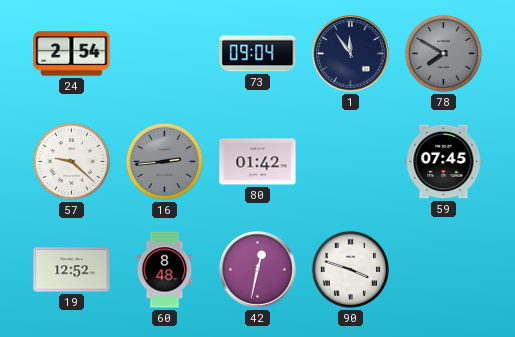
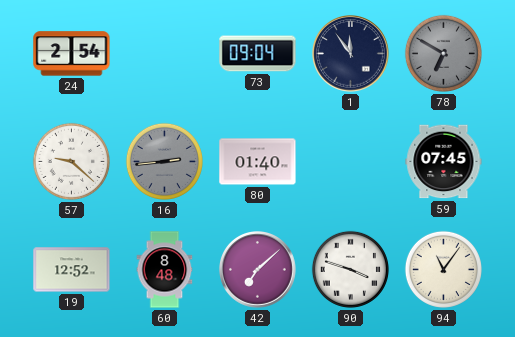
78: 7:50 -> 6:50
80: 01:42 -> 01:40
42: 12:32 -> 7:08
94: none -> 11:06
